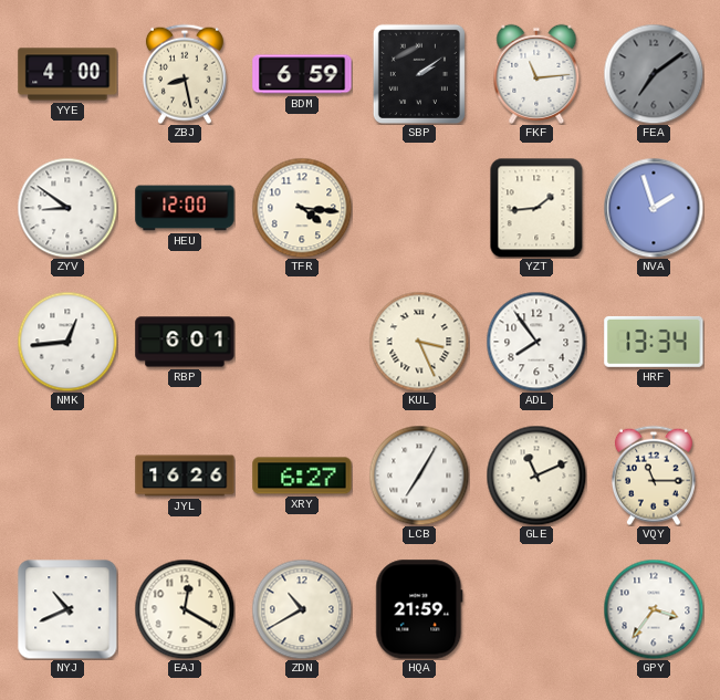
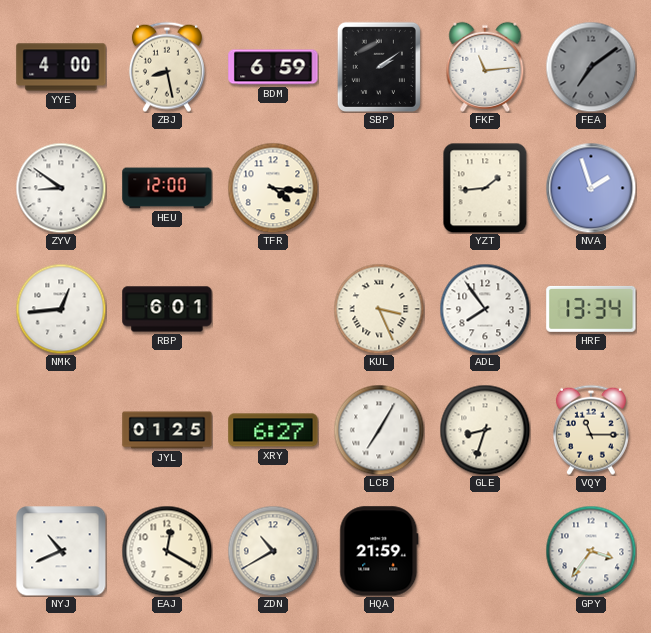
JYL: 16:26 -> 01:25
GLE: 11:11 -> 8:33
